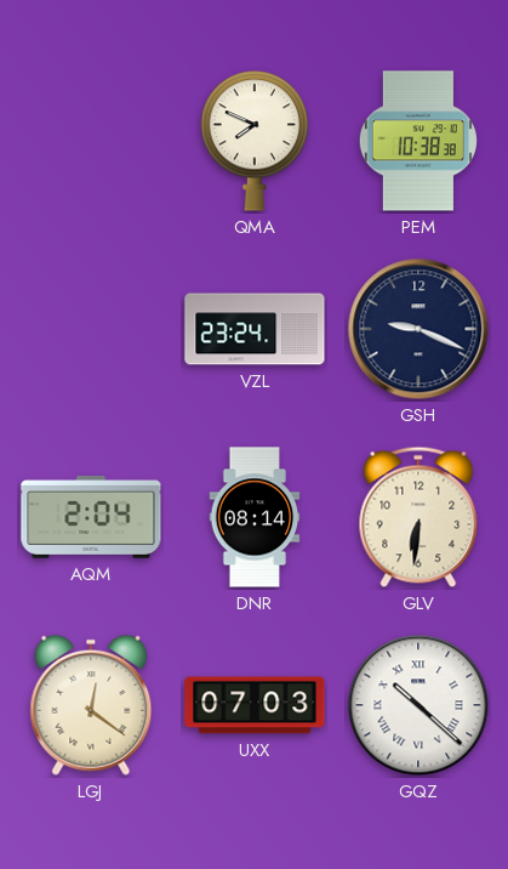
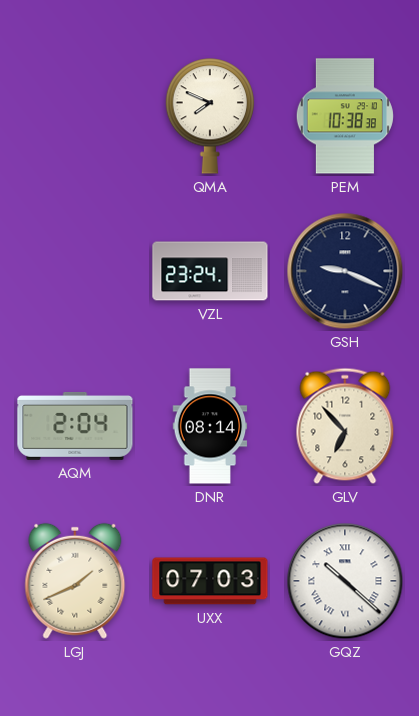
GLV: 6:31 -> 6:53
LGJ: 12:21 -> 1:41
